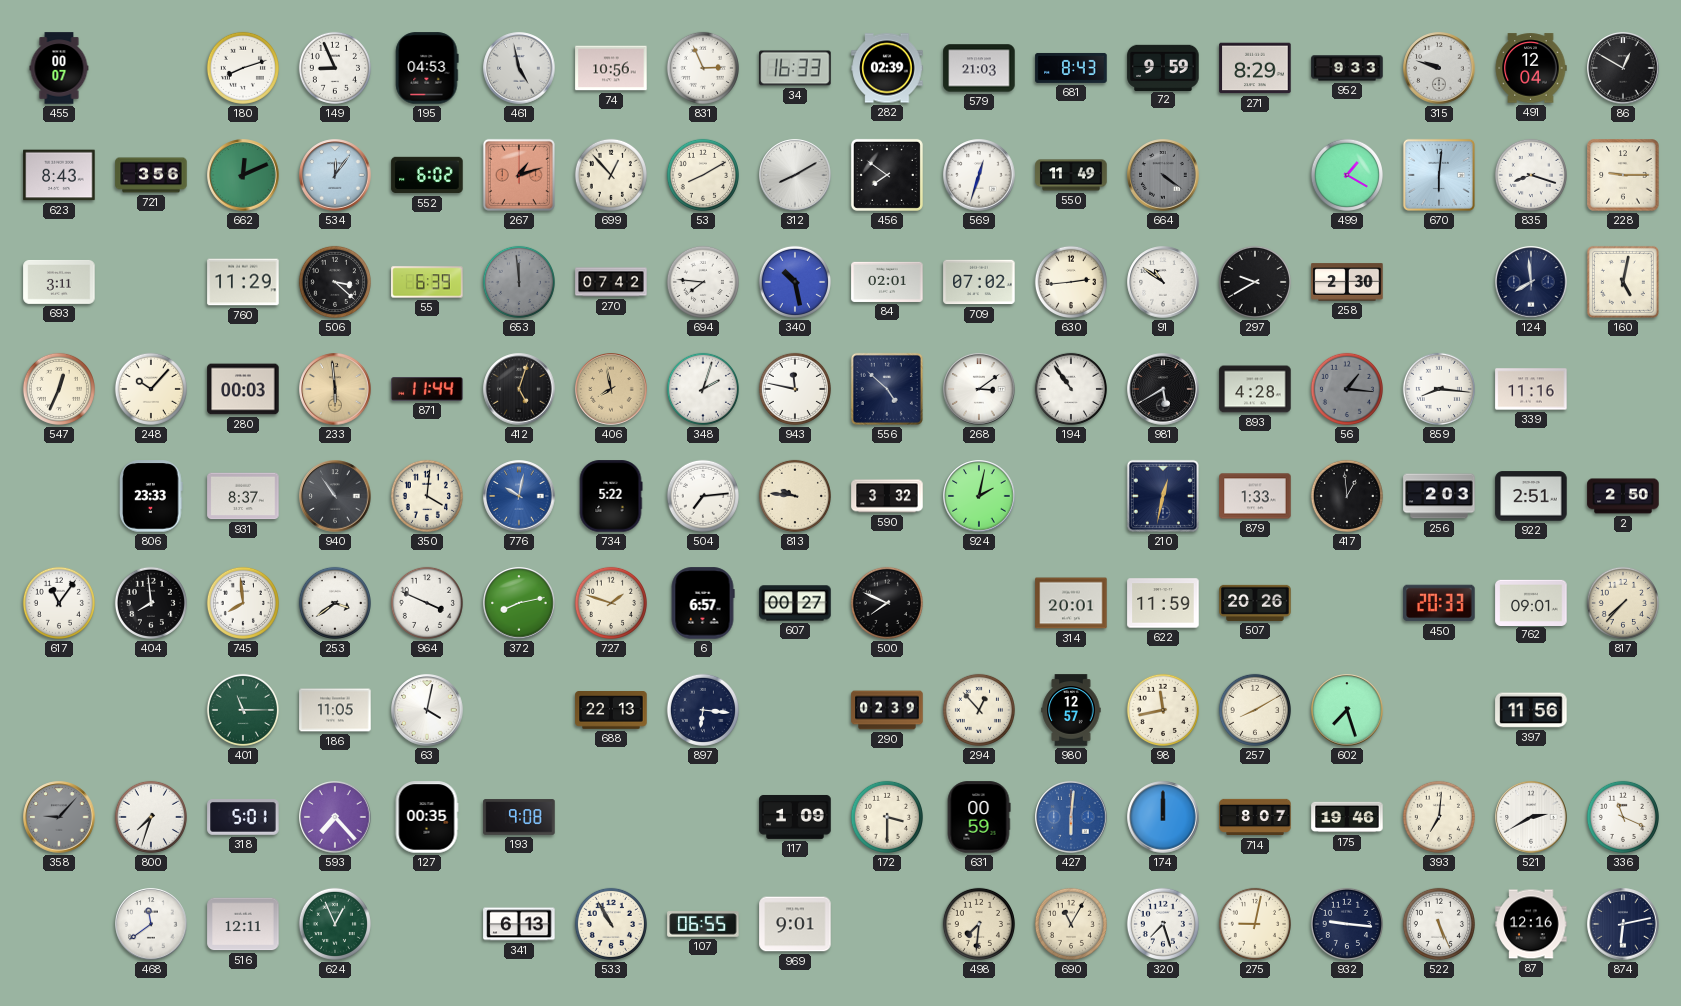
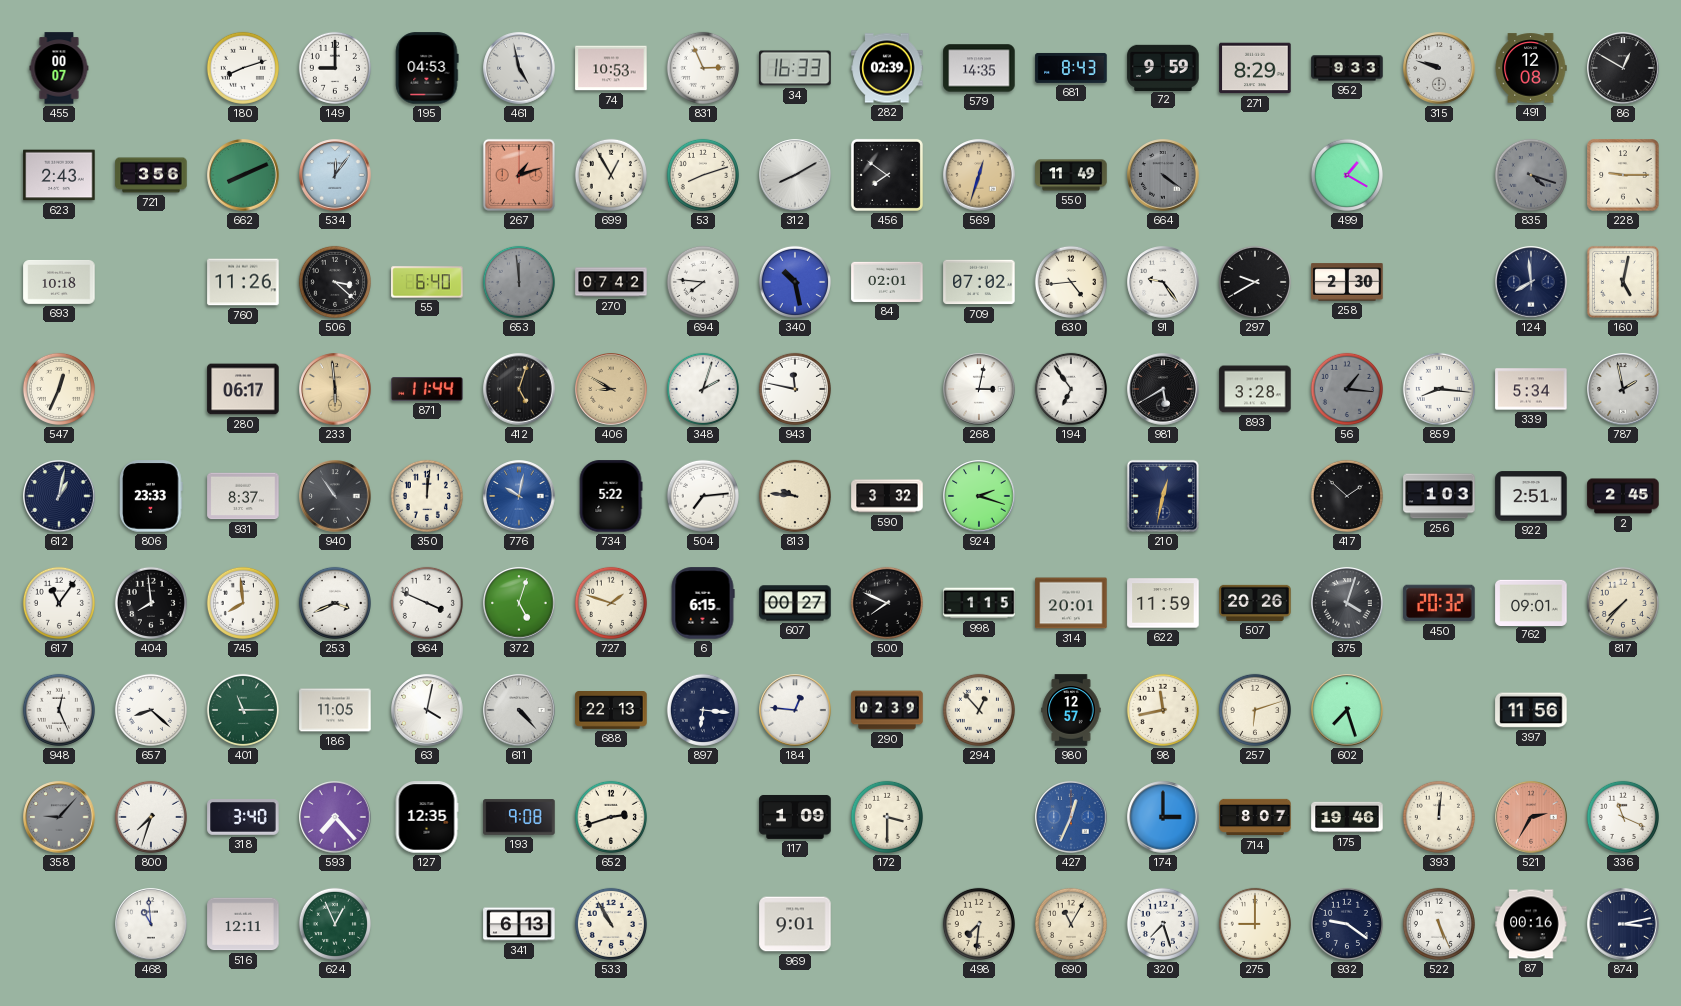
149: 8:56 -> 9:00
74: 10:56 -> 10:53
579: 21:03 -> 14:35
491: 12:04 -> 12:08
623: 8:43 -> 2:43
662: 12:11 -> 8:11
552: 6:02 -> none
699: 12:53 -> 12:55
53: 8:10 -> 8:12
569 dial: white -> champagne
670: 6:01 -> none
835: 8:18 -> 4:18
835 dial: white -> grey
693: 3:11 -> 10:18
760: 11:29 -> 11:26
55: 6:39 -> 6:40
630: 2:44 -> 4:44
91: 10:51 -> 9:24
248: 10:07 -> none
280: 00:03 -> 06:17
406: 7:58 -> 8:50
556: 4:52 -> none
268: 3:09 -> 3:02
194: 10:54 -> 6:54
893: 4:28 -> 3:28
339: 11:16 -> 5:34
787: none -> 1:58
612: none -> 1:02
350: 4:01 -> 12:01
924: 2:02 -> 2:18
879: 1:33 -> none
417: 12:59 -> 1:52
256: 2:03 -> 1:03
2: 2:50 -> 2:45
253: 3:39 -> 3:41
372: 8:13 -> 5:03
6: 6:57 -> 6:15
998: none -> 1:15
375: none -> 4:03
450: 20:33 -> 20:32
948: none -> 12:26
657: none -> 8:22
611: none -> 4:23
184: none -> 12:46
257: 8:10 -> 6:12
318: 5:01 -> 3:40
127: 00:35 -> 12:35
652: none -> 2:42
631: 00:59 -> none
427: 6:01 -> 12:34
174: 12:00 -> 3:00
393: 7:01 -> 12:01
521: 2:40 -> 2:35
521 dial: white -> salmon
468: 11:39 -> 10:59
107: 06:55 -> none
275: 9:02 -> 9:00
932: 9:16 -> 9:21
87: 12:16 -> 00:16
874: 6:13 -> 3:13
